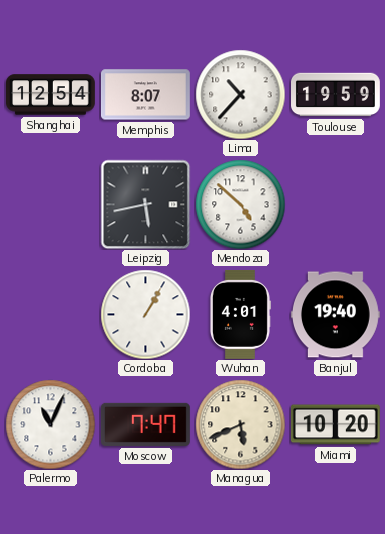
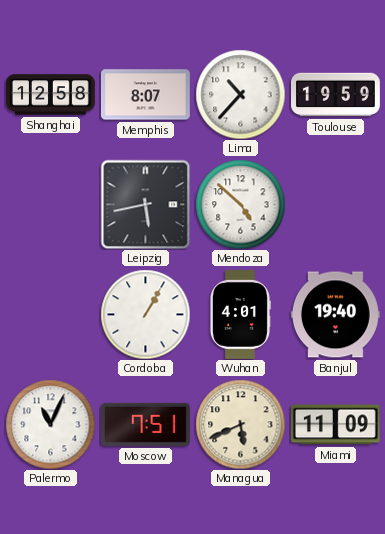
Shanghai: 12:54 -> 12:58
Moscow: 7:47 -> 7:51
Miami: 10:20 -> 11:09
